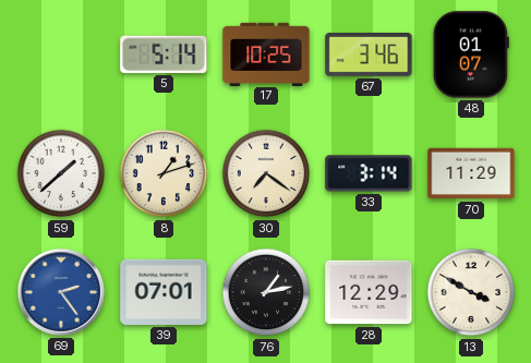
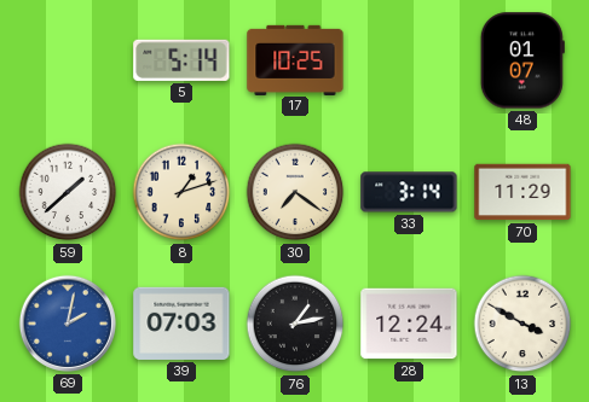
67: 3:46 -> none
69: 2:24 -> 2:02
39: 07:01 -> 07:03
28: 12:29 -> 12:24
